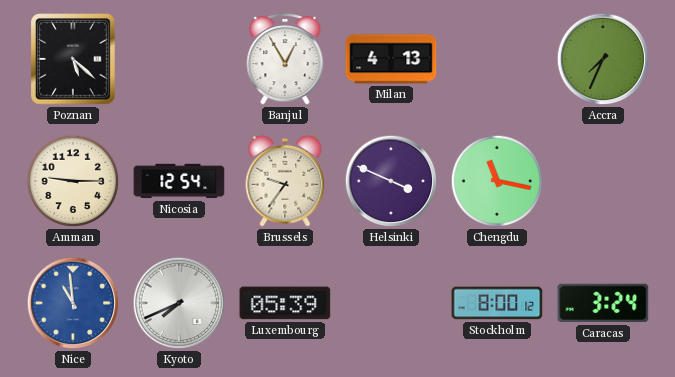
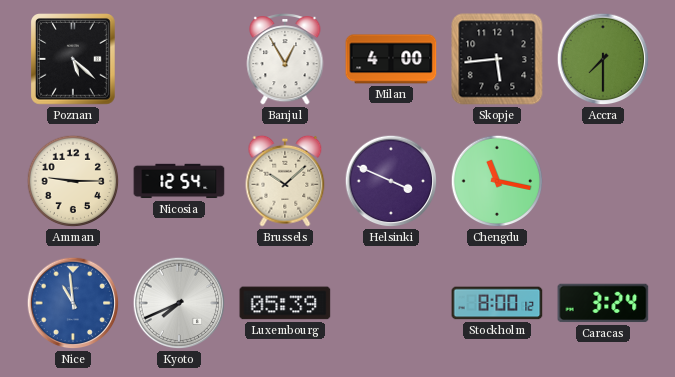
Milan: 4:13 -> 4:00
Skopje: none -> 5:44
Accra: 7:34 -> 7:30
Brussels: 9:36 -> 10:08
